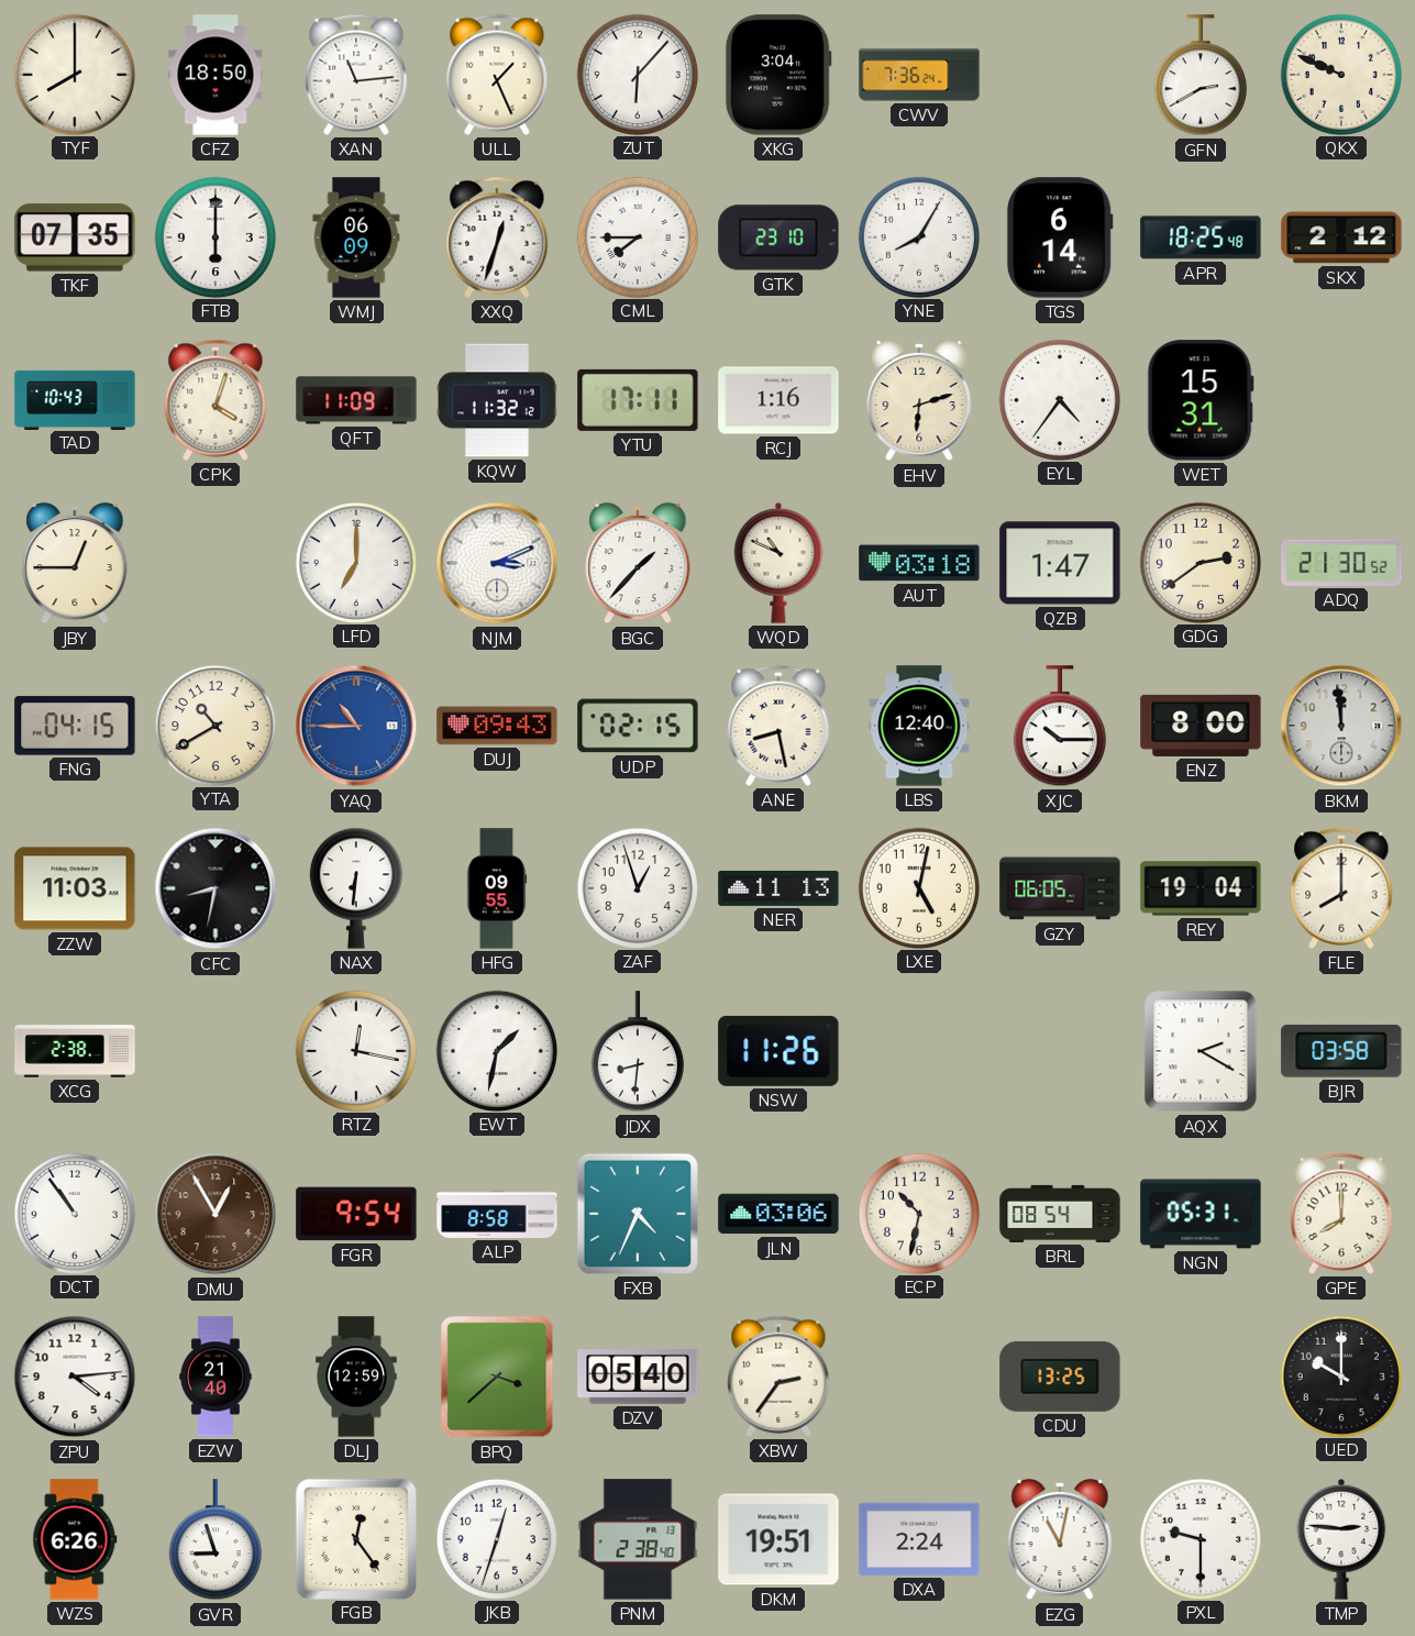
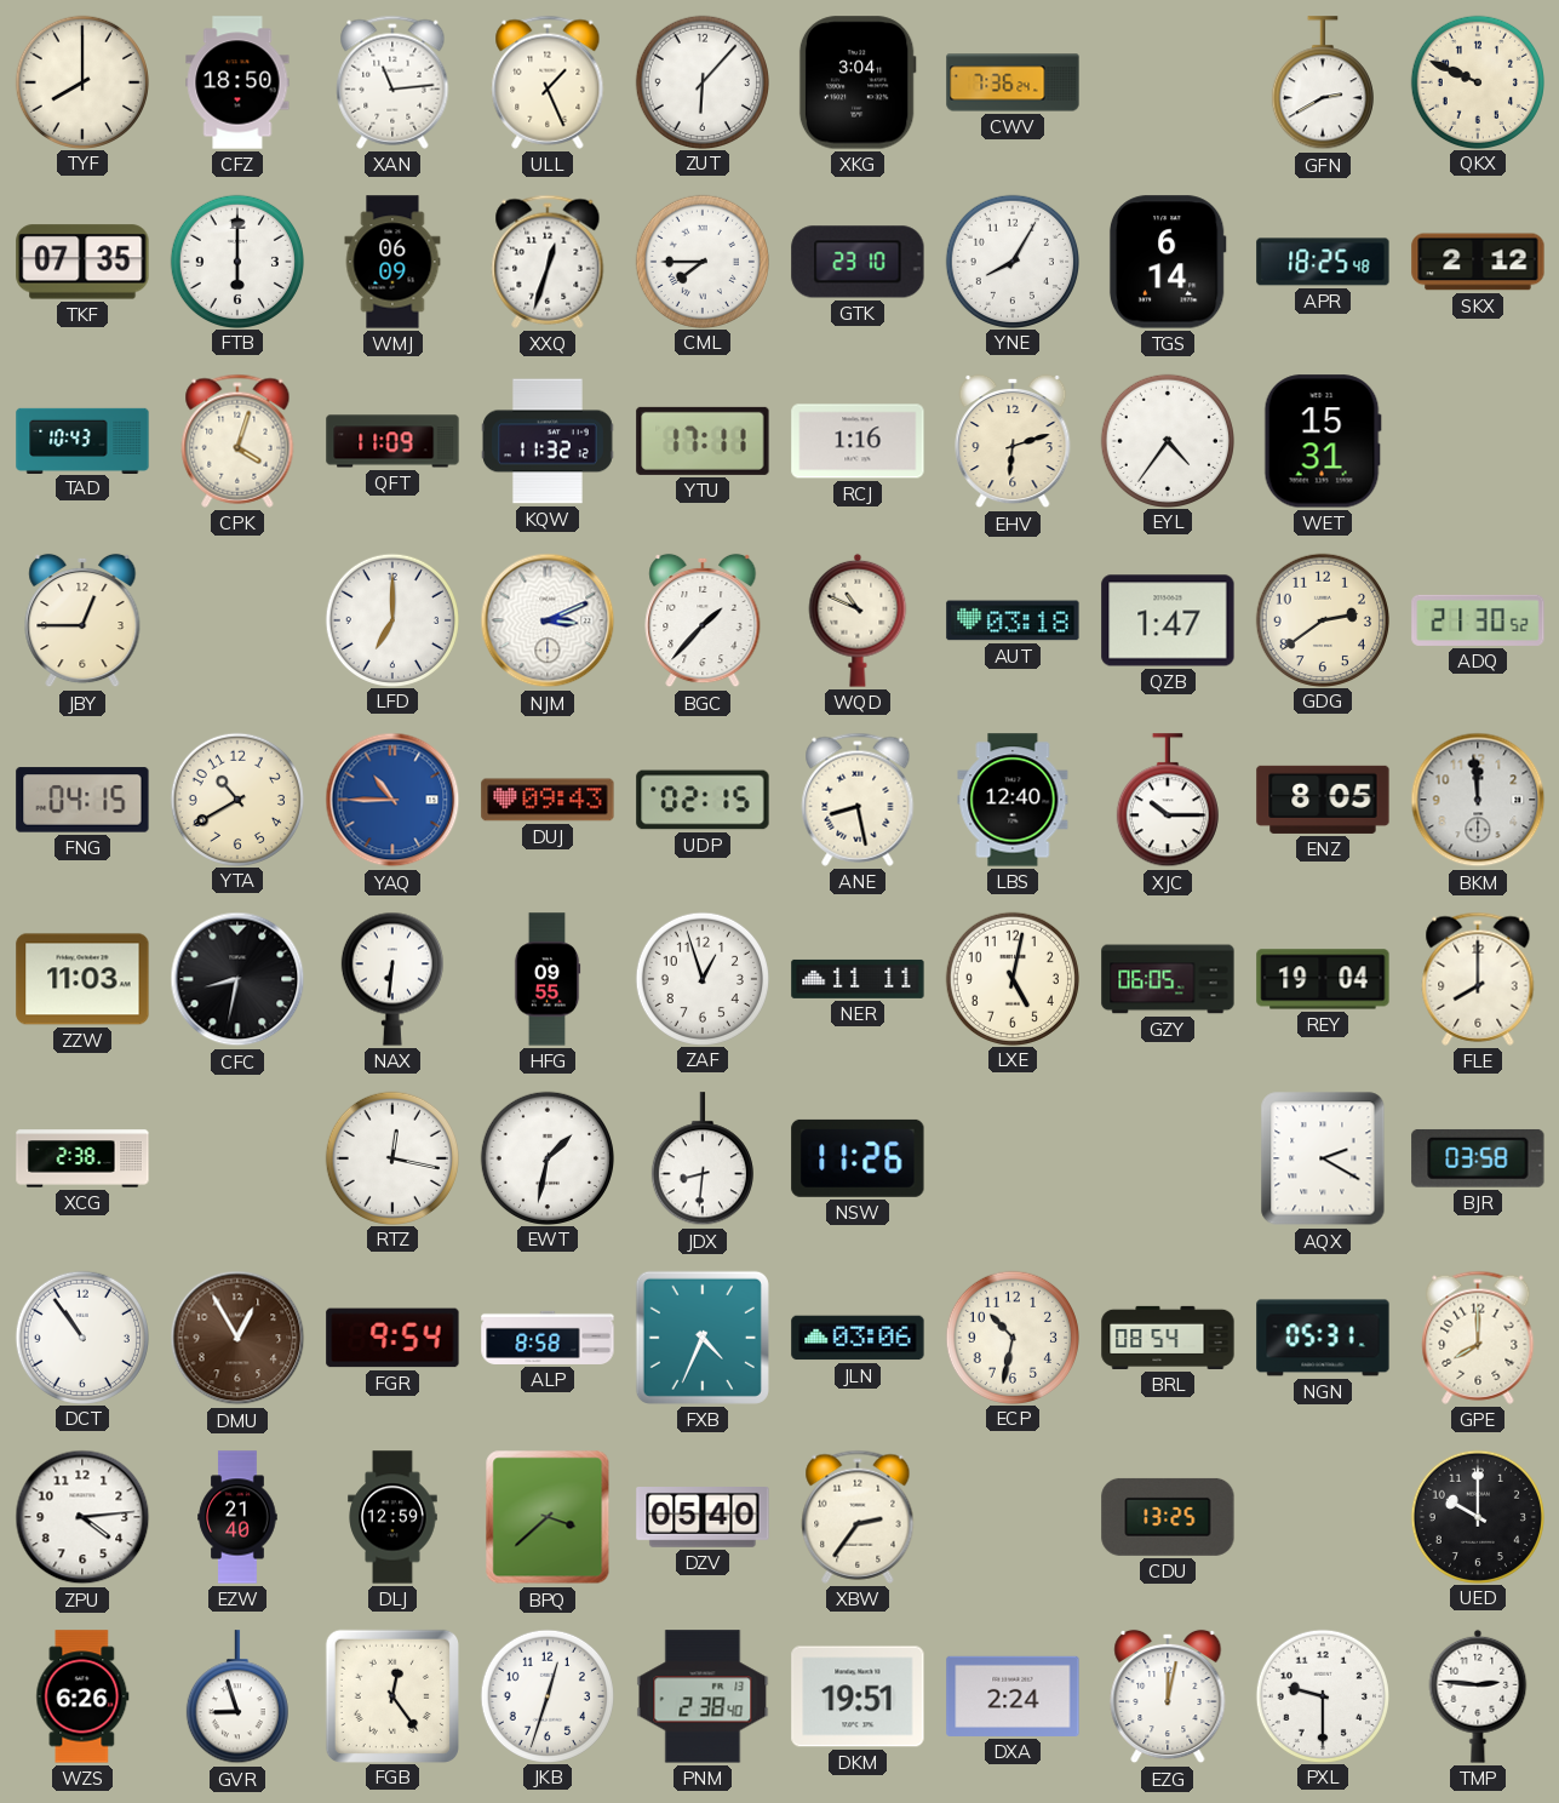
ENZ: 8:00 -> 8:05
NER: 11:13 -> 11:11
EZG: 11:02 -> 12:02
